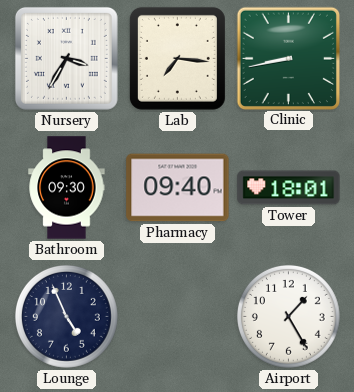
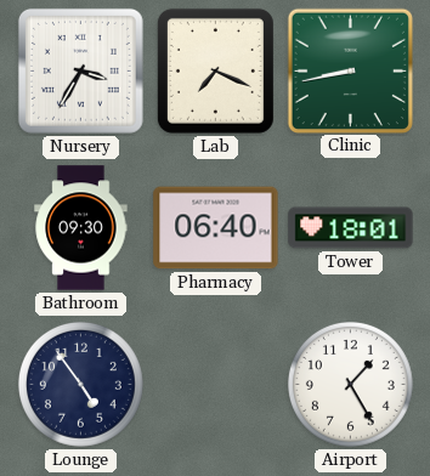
Lab: 7:16 -> 7:19
Pharmacy: 09:40 -> 06:40
Lounge: 4:56 -> 4:54
